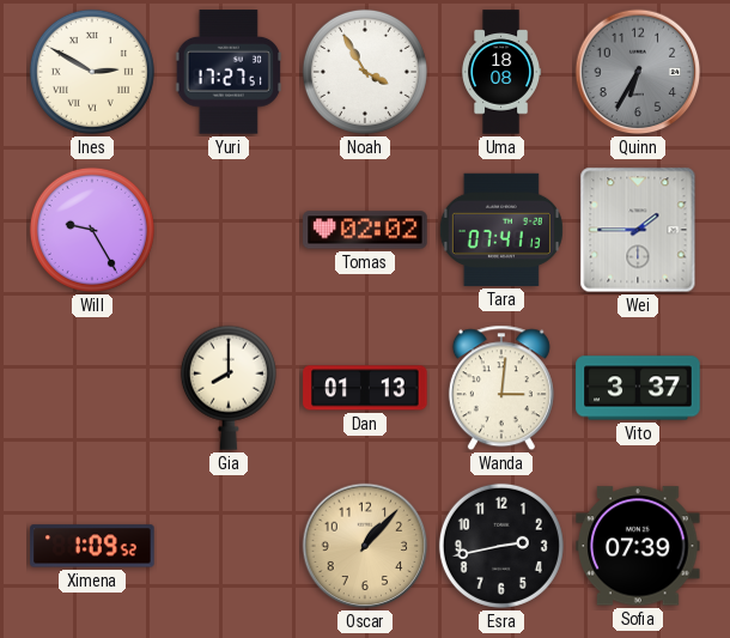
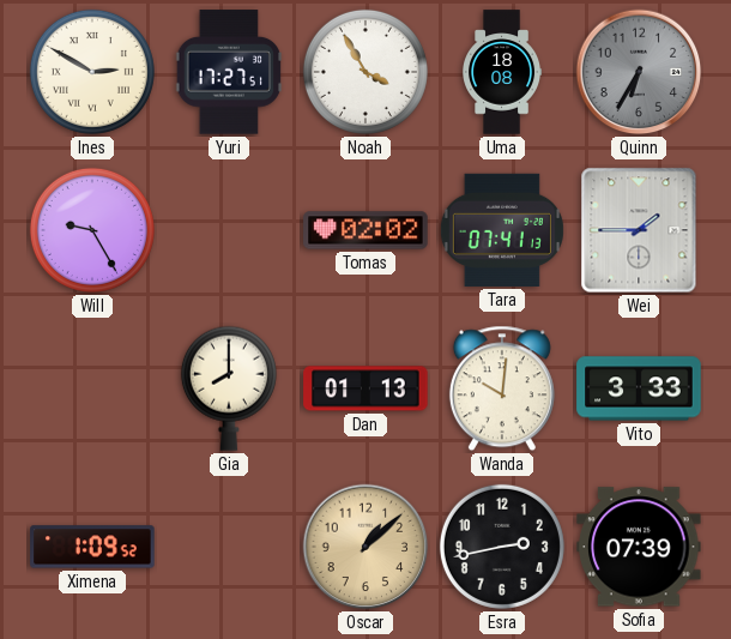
Wanda: 3:01 -> 10:01
Vito: 3:37 -> 3:33
Oscar: 1:07 -> 1:08
